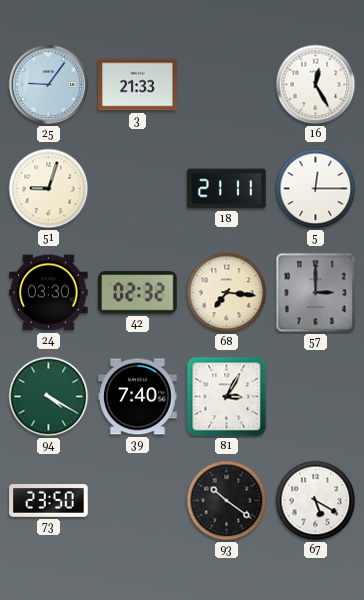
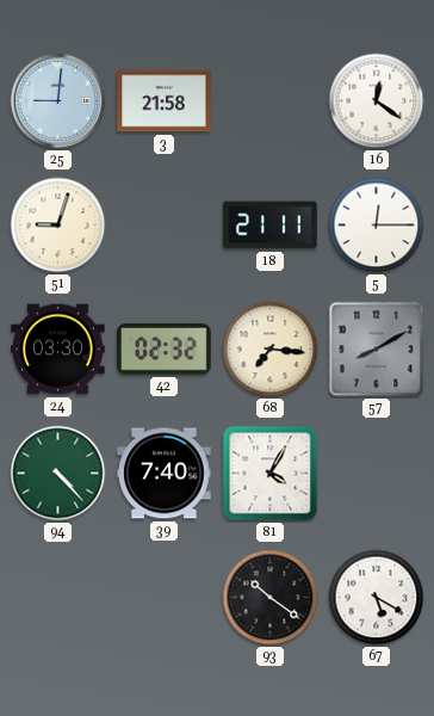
25: 9:06 -> 9:01
3: 21:33 -> 21:58
16: 12:25 -> 12:21
57: 3:00 -> 8:10
94: 4:20 -> 4:23
81: 3:05 -> 4:05
73: 23:50 -> none
